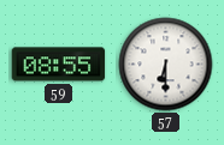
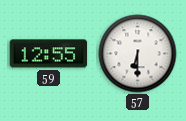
59: 08:55 -> 12:55
